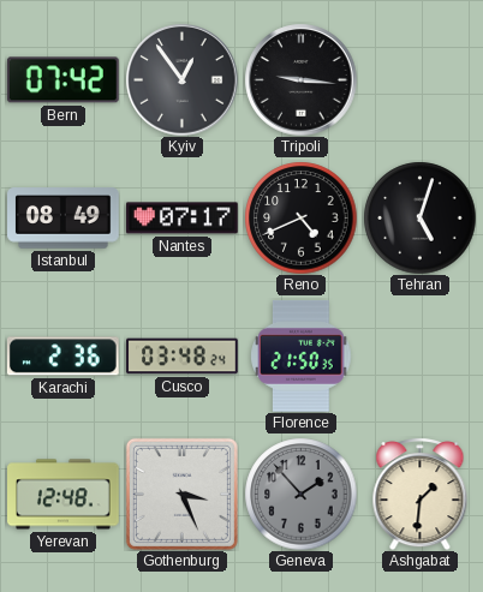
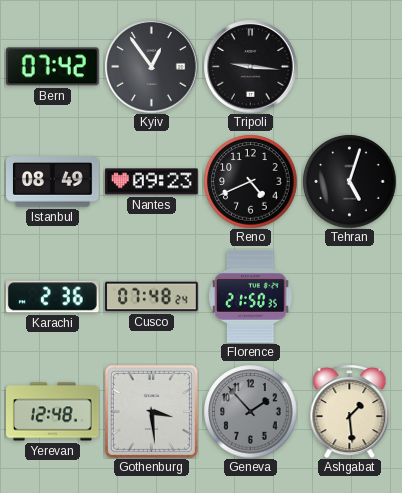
Nantes: 07:17 -> 09:23
Cusco: 03:48 -> 07:48
Gothenburg: 3:26 -> 3:29
Ashgabat: 1:31 -> 1:29
